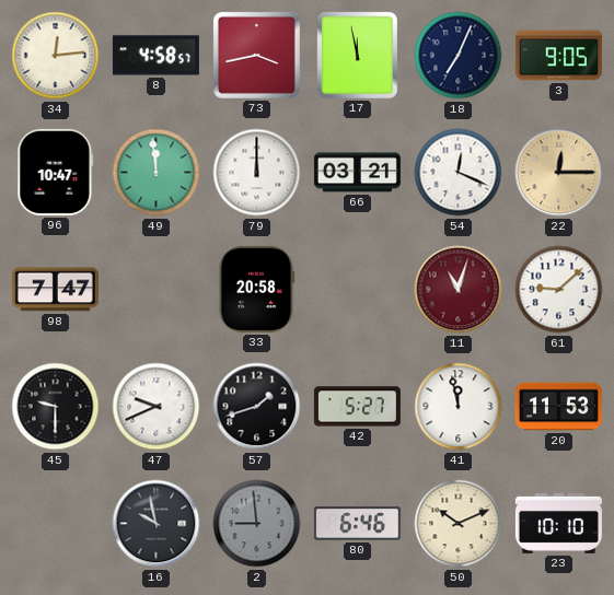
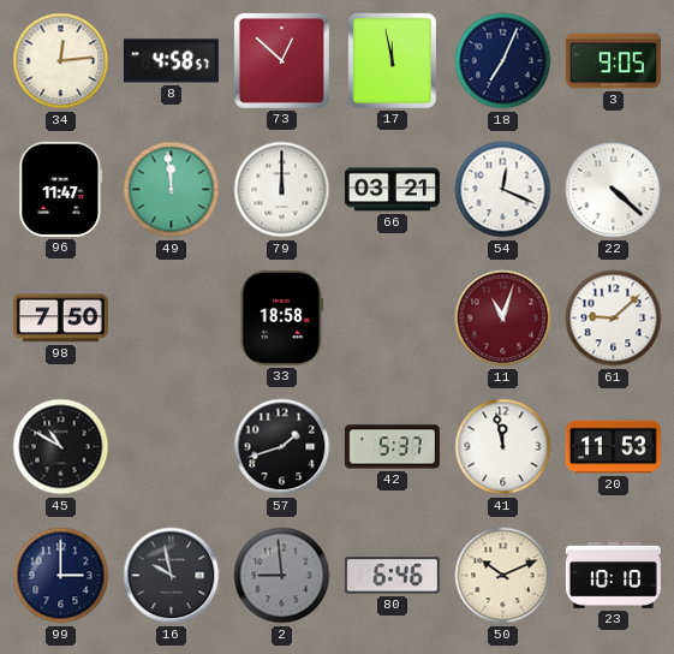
73: 3:43 -> 12:52
96: 10:47 -> 11:47
22: 12:15 -> 4:22
22 dial: champagne -> white
98: 7:47 -> 7:50
33: 20:58 -> 18:58
45: 9:30 -> 10:50
47: 9:41 -> none
42: 5:27 -> 5:37
99: none -> 3:00
